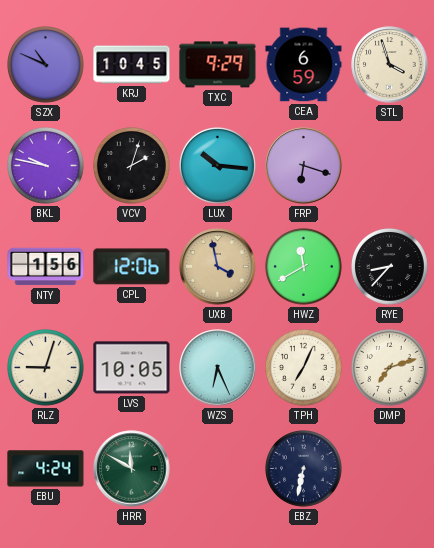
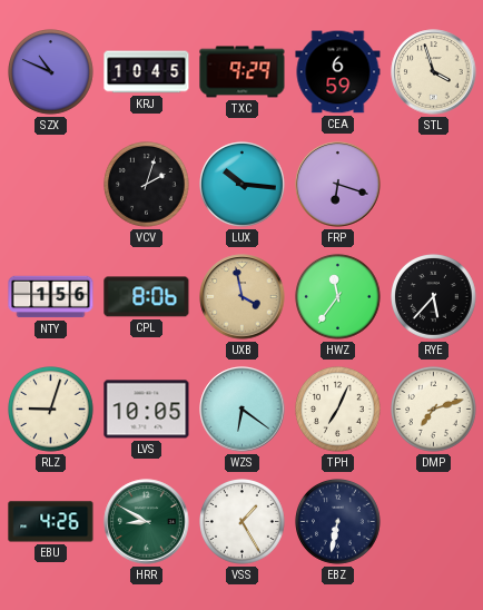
BKL: 9:47 -> none
CPL: 12:06 -> 8:06
HWZ: 11:40 -> 11:36
RYE: 8:37 -> 5:37
WZS: 6:26 -> 6:21
EBU: 4:24 -> 4:26
HRR: 11:50 -> 8:50
VSS: none -> 1:25
